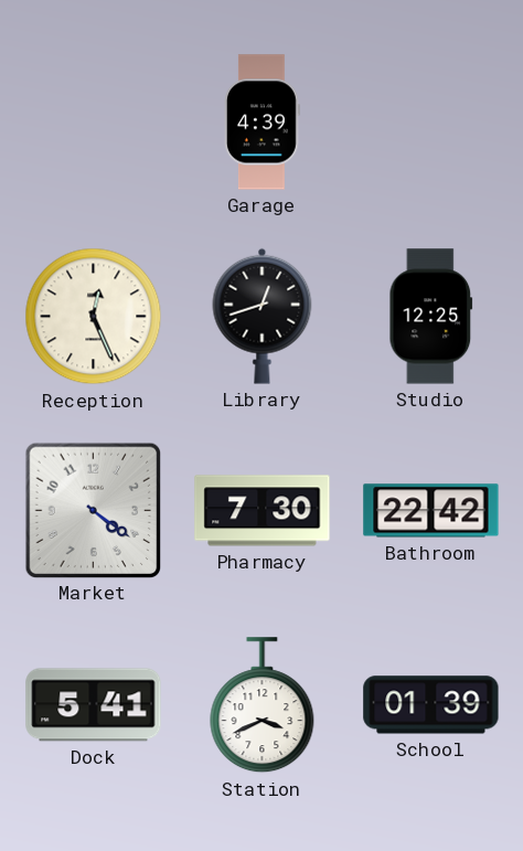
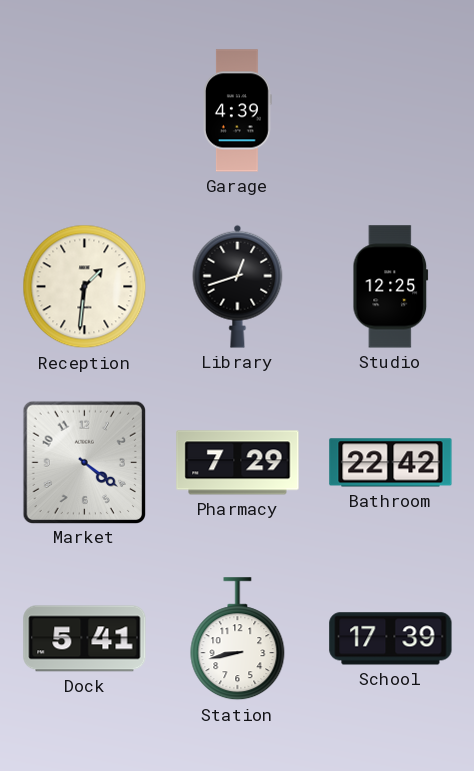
Reception: 12:26 -> 1:31
Pharmacy: 7:30 -> 7:29
Station: 3:41 -> 8:43
School: 01:39 -> 17:39
